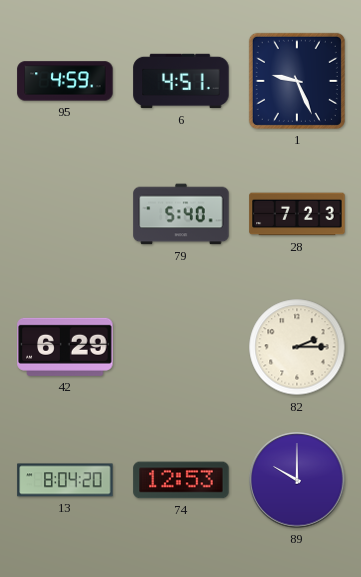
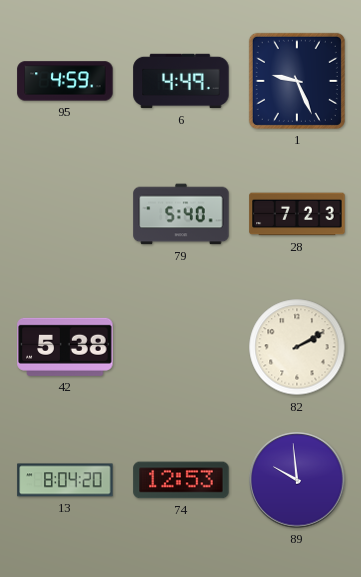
6: 4:51 -> 4:49
42: 6:29 -> 5:38
82: 2:15 -> 2:10
89: 10:00 -> 9:59
